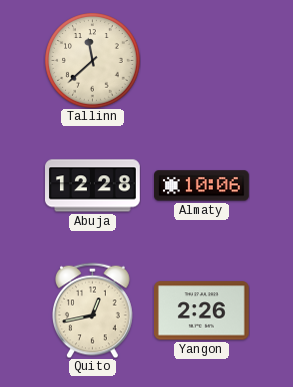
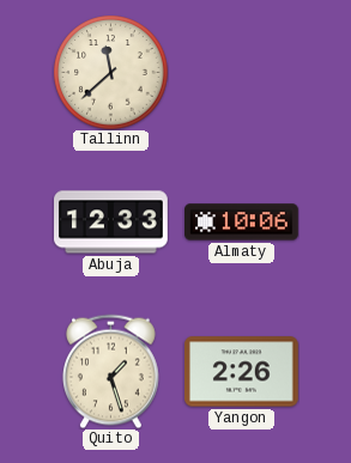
Abuja: 12:28 -> 12:33
Quito: 12:43 -> 1:27
